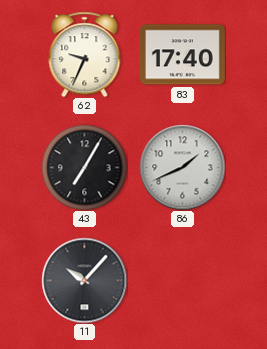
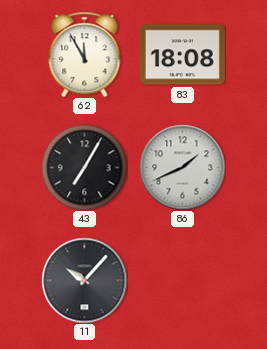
62: 9:34 -> 11:55
83: 17:40 -> 18:08
